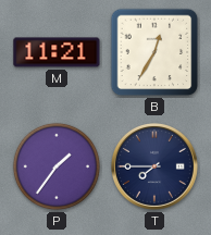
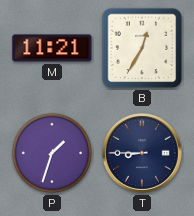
P: 1:36 -> 1:33
T: 7:45 -> 8:45
